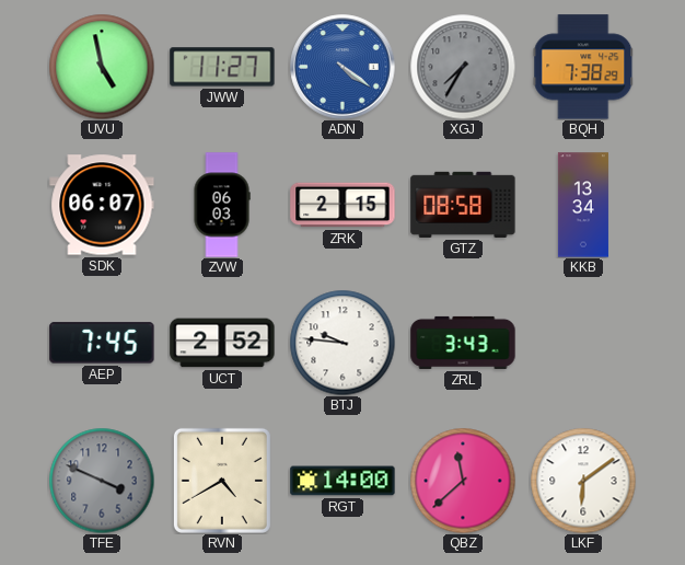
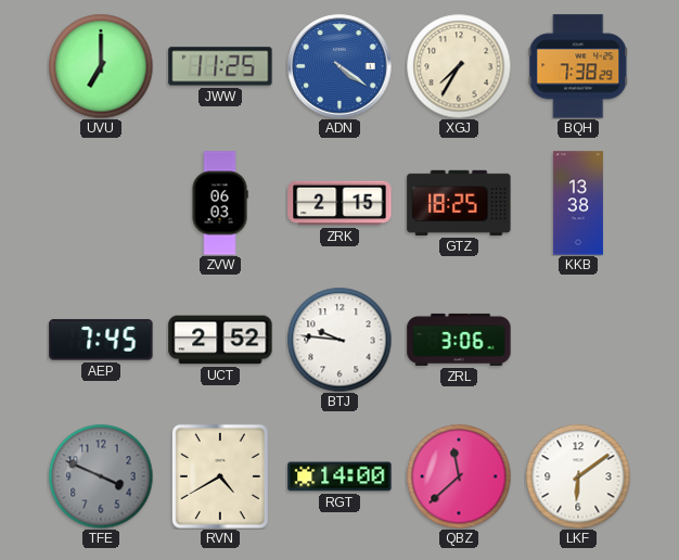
UVU: 4:58 -> 7:00
JWW: 11:27 -> 11:25
XGJ dial: grey -> cream
SDK: 06:07 -> none
GTZ: 08:58 -> 18:25
KKB: 13:34 -> 13:38
ZRL: 3:43 -> 3:06
